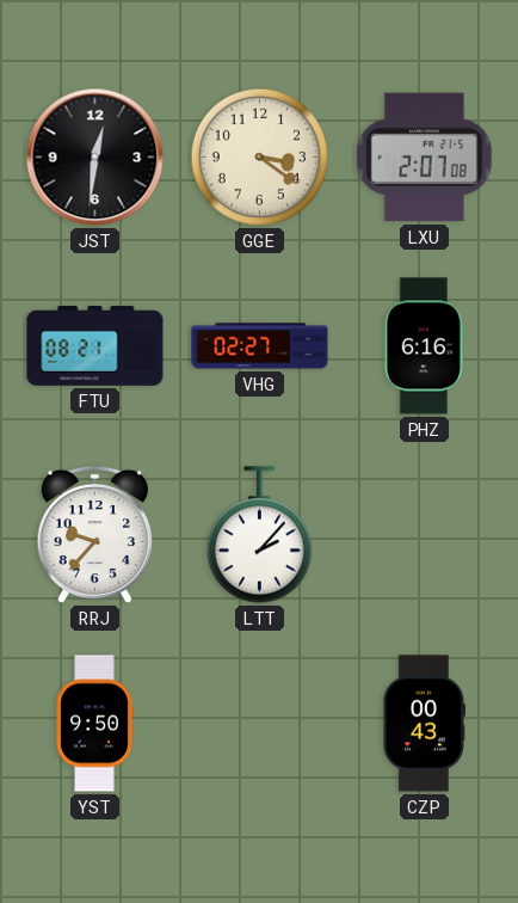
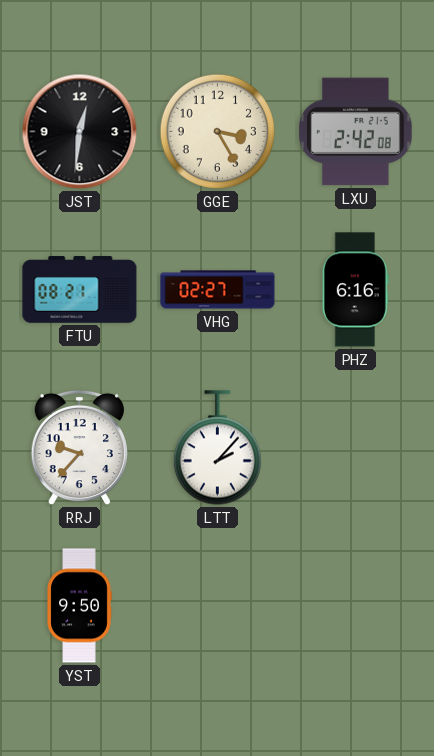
GGE: 3:21 -> 3:25
LXU: 2:07 -> 2:42
CZP: 00:43 -> none
